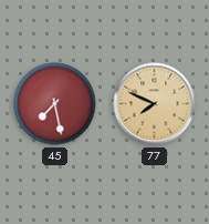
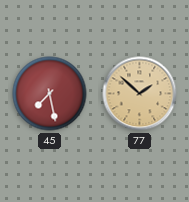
77: 7:49 -> 1:52
